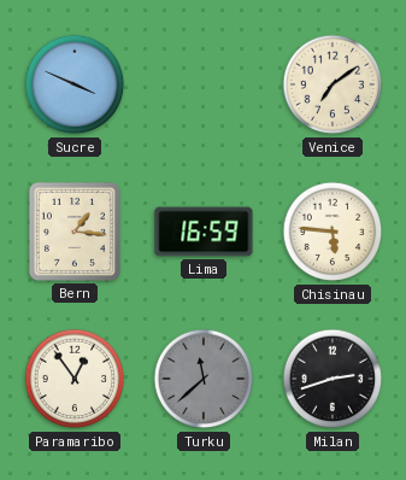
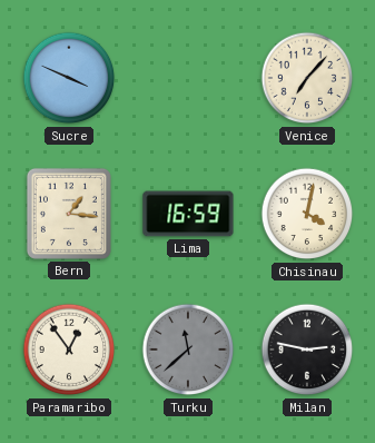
Venice: 7:09 -> 7:07
Chisinau: 5:46 -> 4:02
Milan: 2:42 -> 2:47
